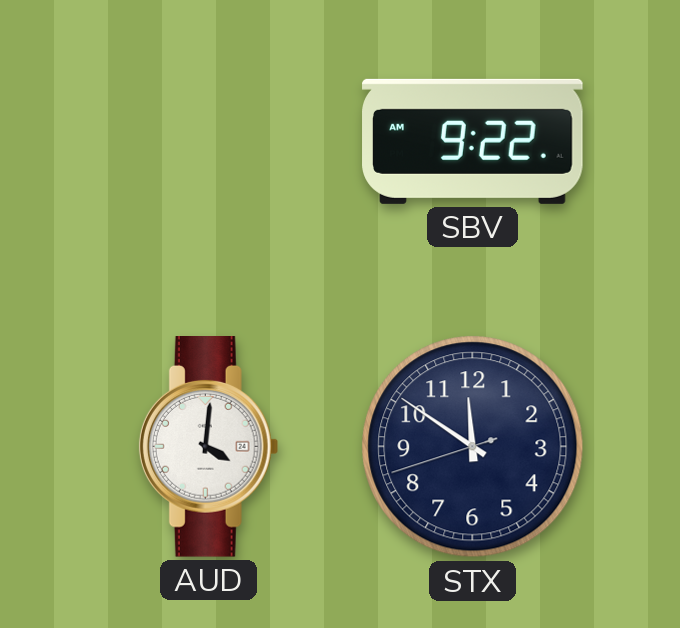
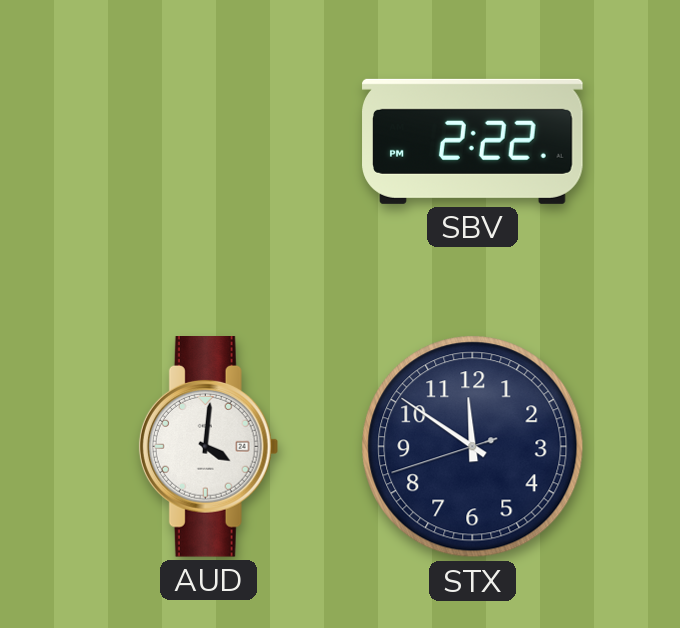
SBV: 9:22 -> 2:22
